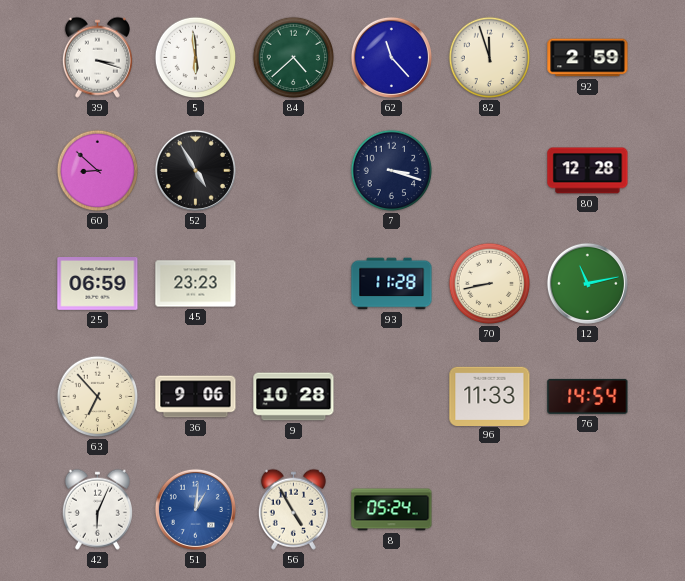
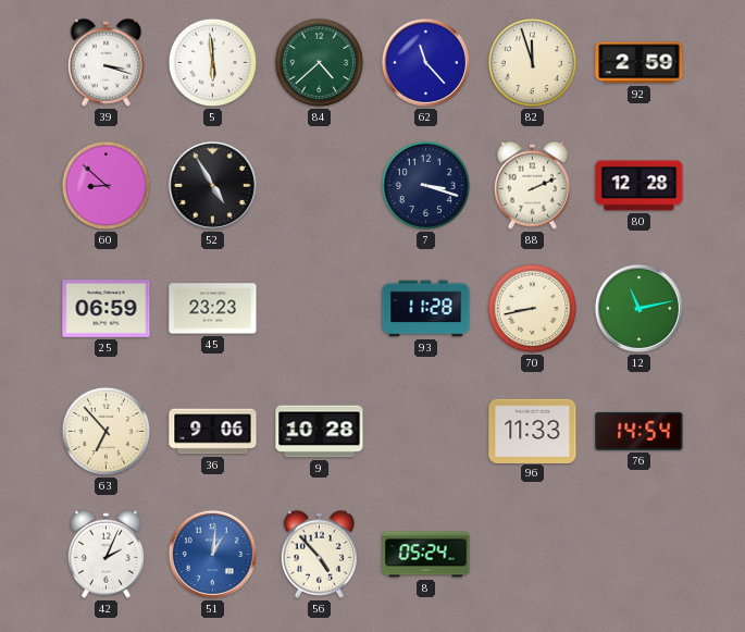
88: none -> 2:11
42: 6:04 -> 2:04
56: 4:55 -> 4:53
